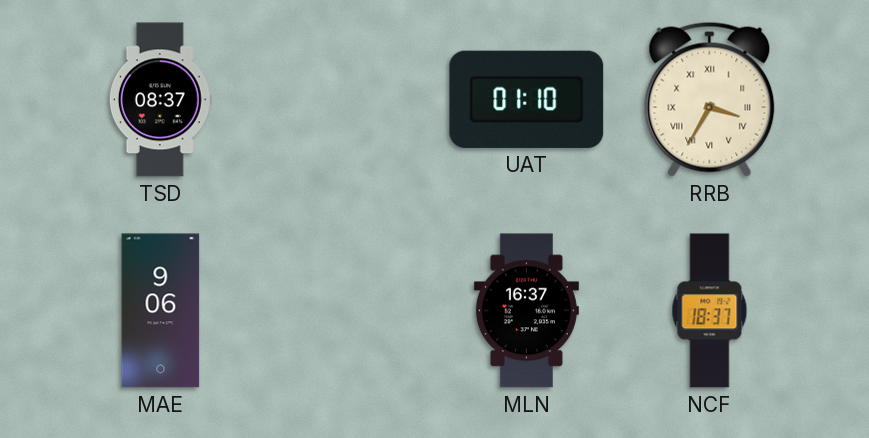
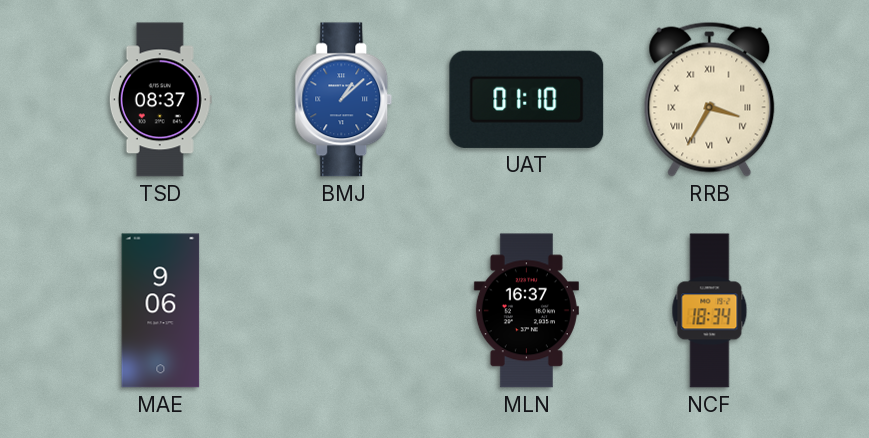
BMJ: none -> 1:08
NCF: 18:37 -> 18:34
